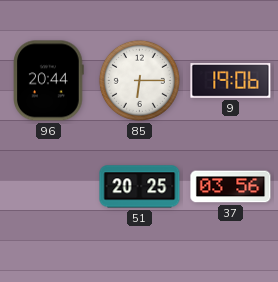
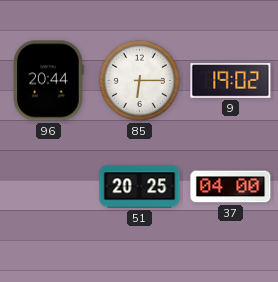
9: 19:06 -> 19:02
37: 03:56 -> 04:00
